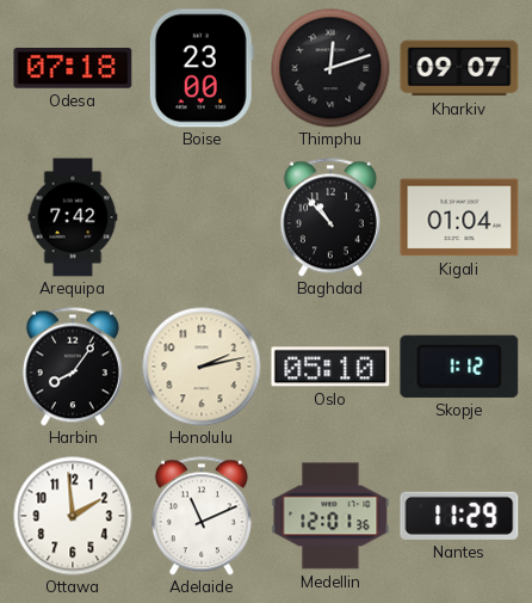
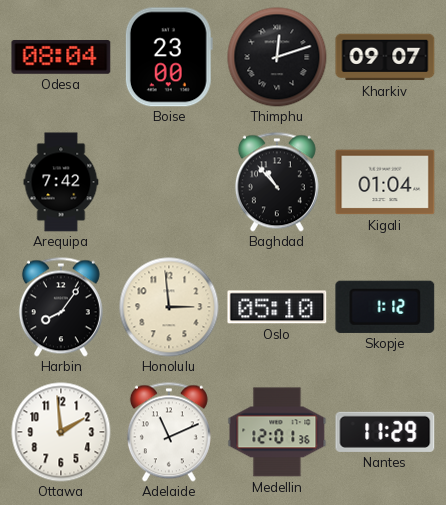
Odesa: 07:18 -> 08:04
Honolulu: 2:13 -> 2:59
